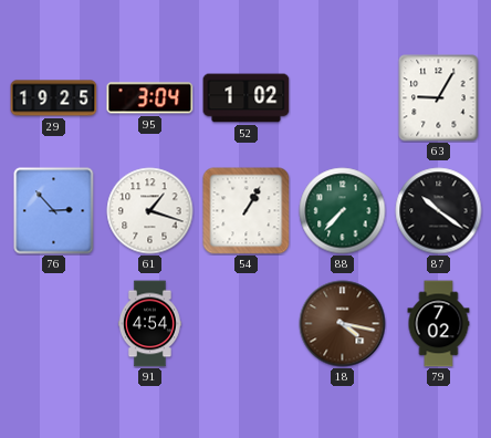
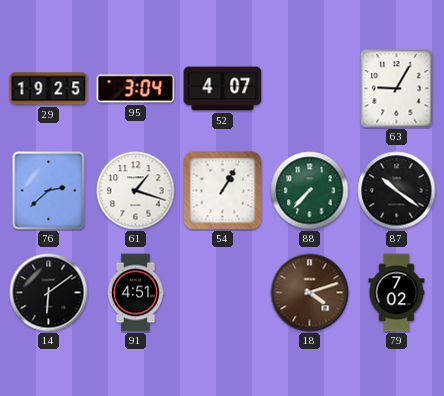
52: 1:02 -> 4:07
76: 2:53 -> 2:38
14: none -> 6:09
91: 4:54 -> 4:51
18: 4:17 -> 4:12
